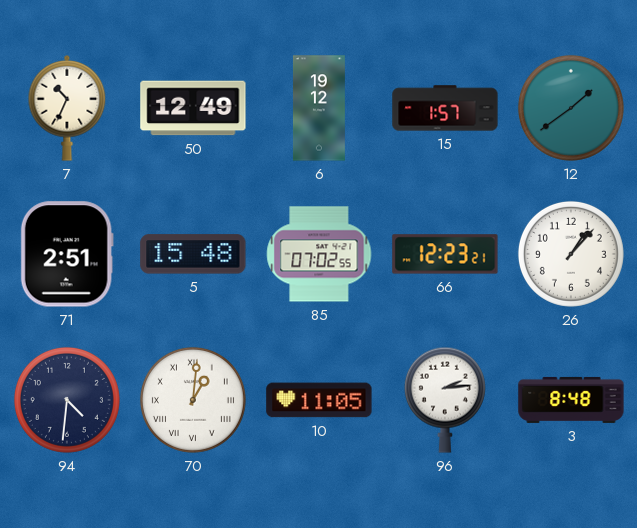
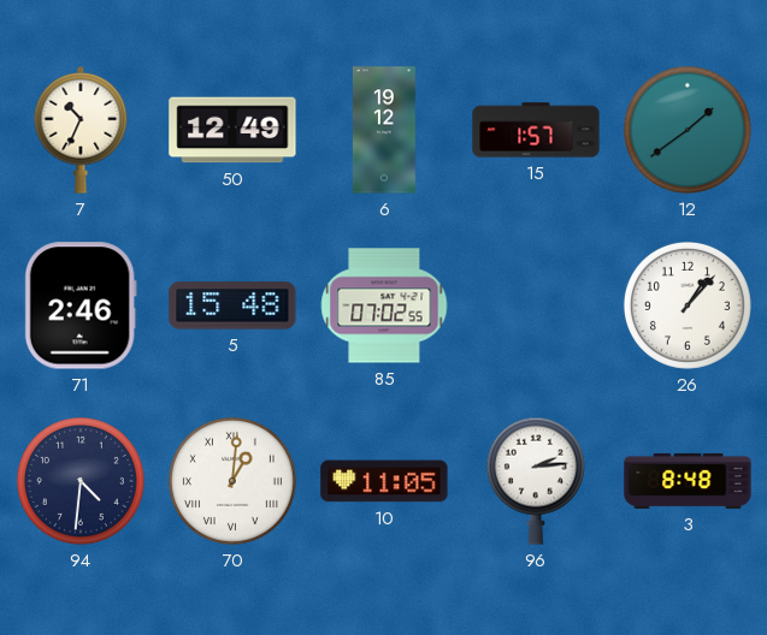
71: 2:51 -> 2:46
66: 12:23 -> none
